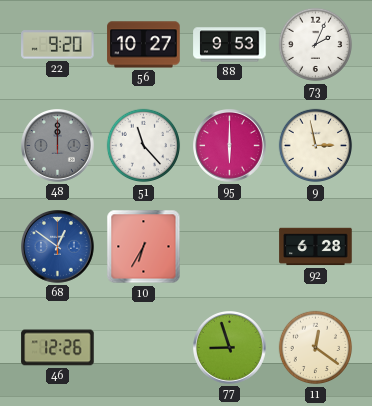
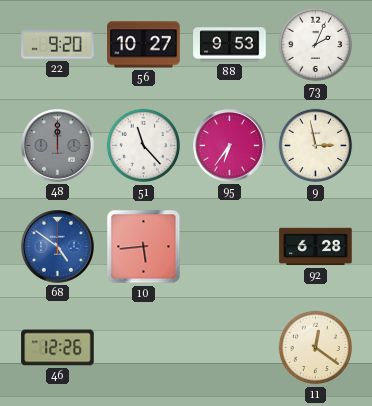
95: 6:00 -> 6:36
68: 12:51 -> 4:51
10: 6:35 -> 5:44
77: 8:57 -> none
